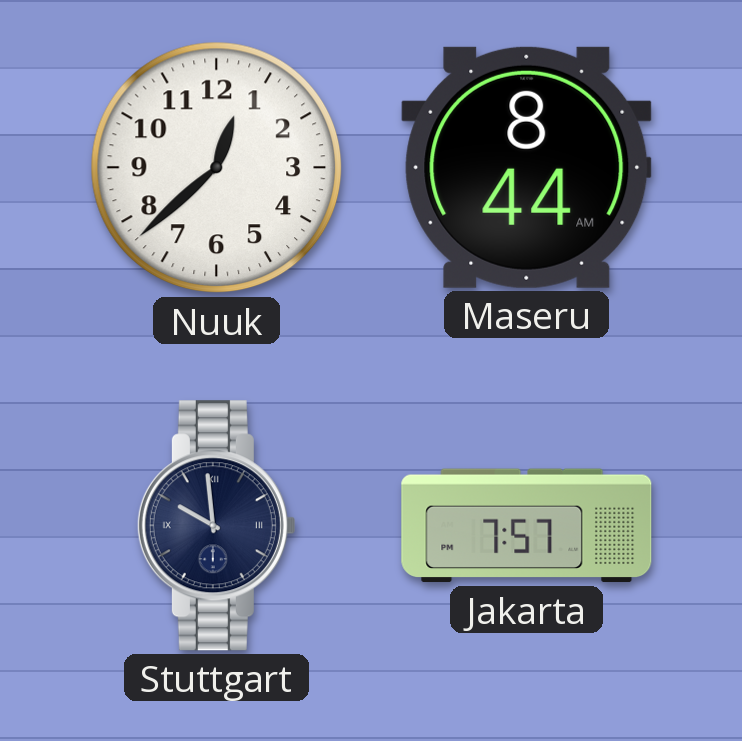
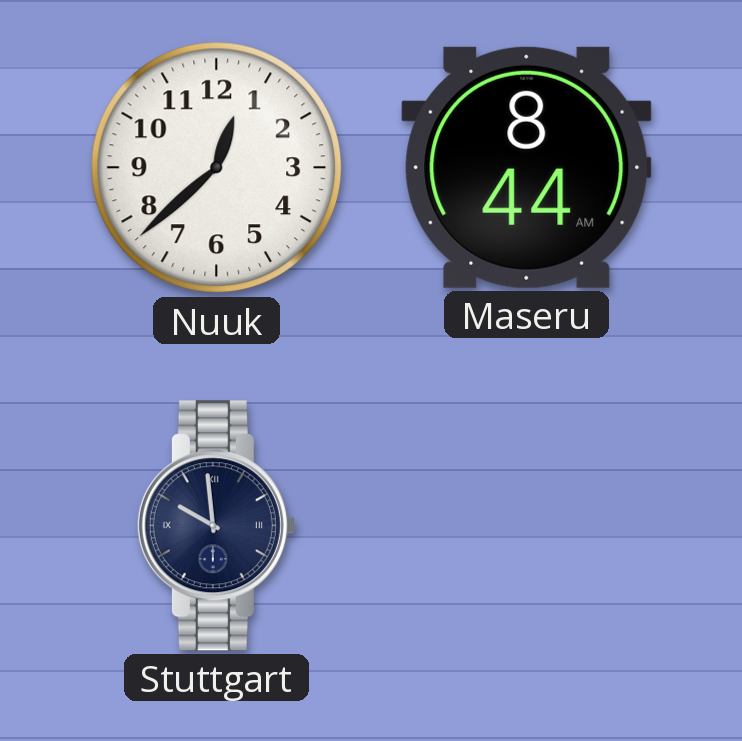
Jakarta: 7:57 -> none
